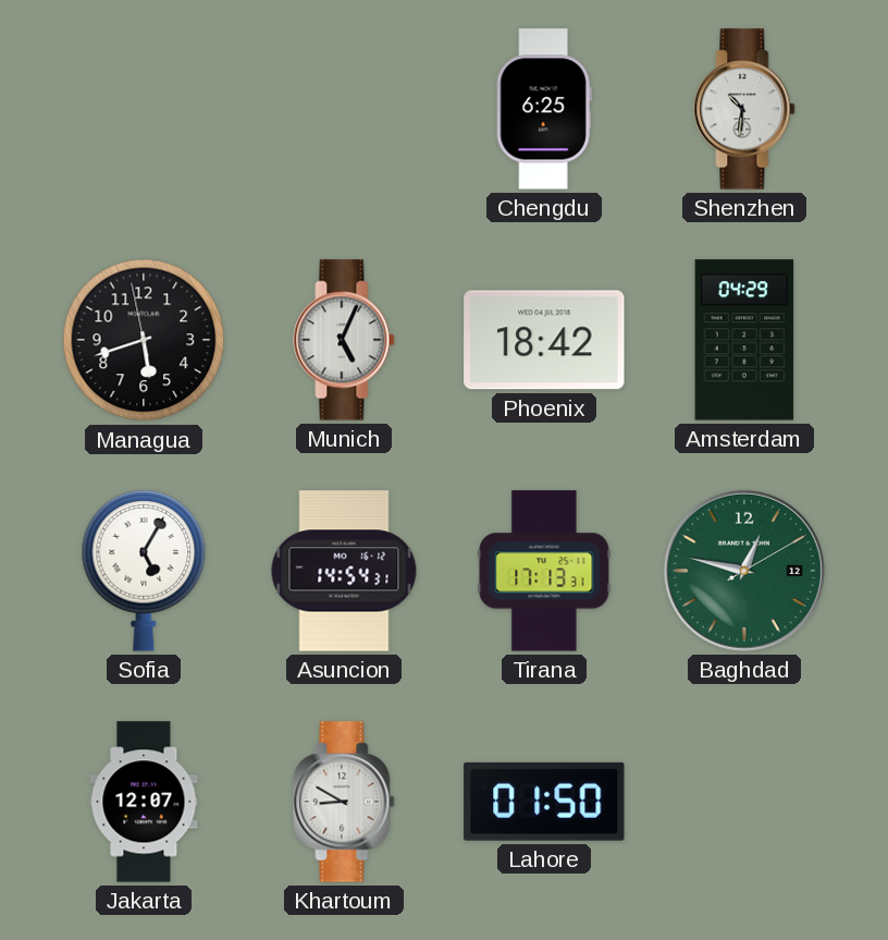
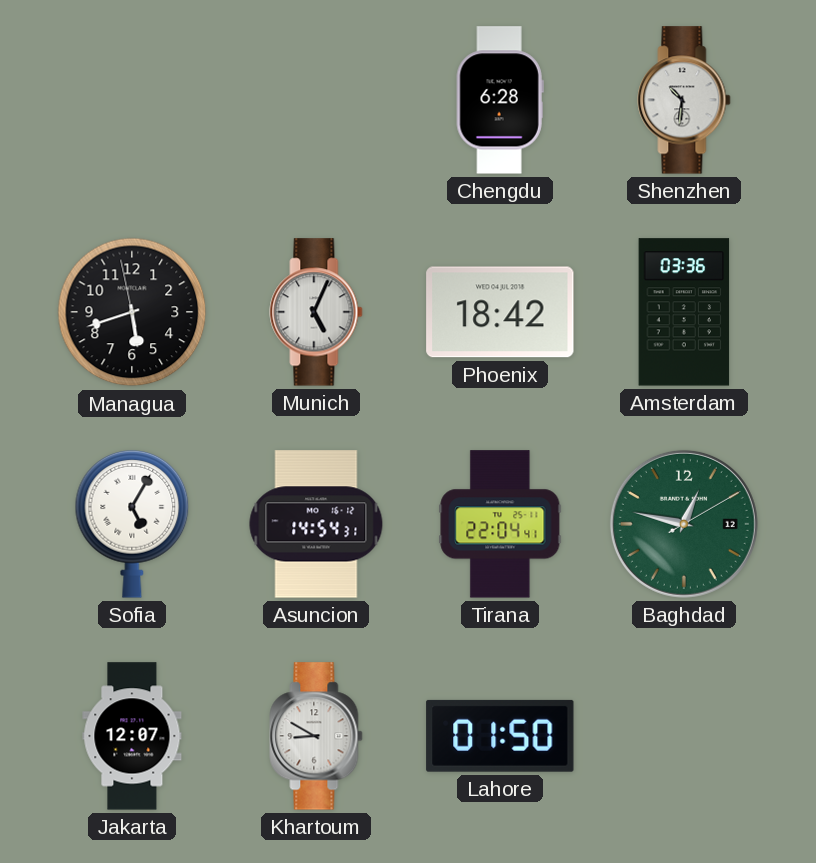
Chengdu: 6:25 -> 6:28
Amsterdam: 04:29 -> 03:36
Tirana: 17:13 -> 22:04
